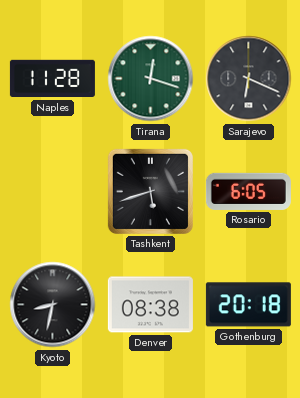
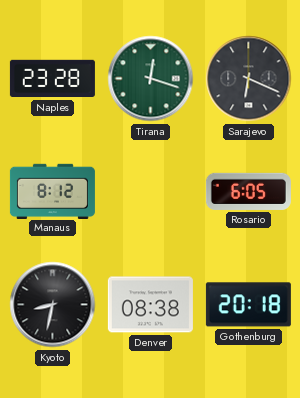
Naples: 11:28 -> 23:28
Manaus: none -> 8:12
Tashkent: 5:42 -> none
